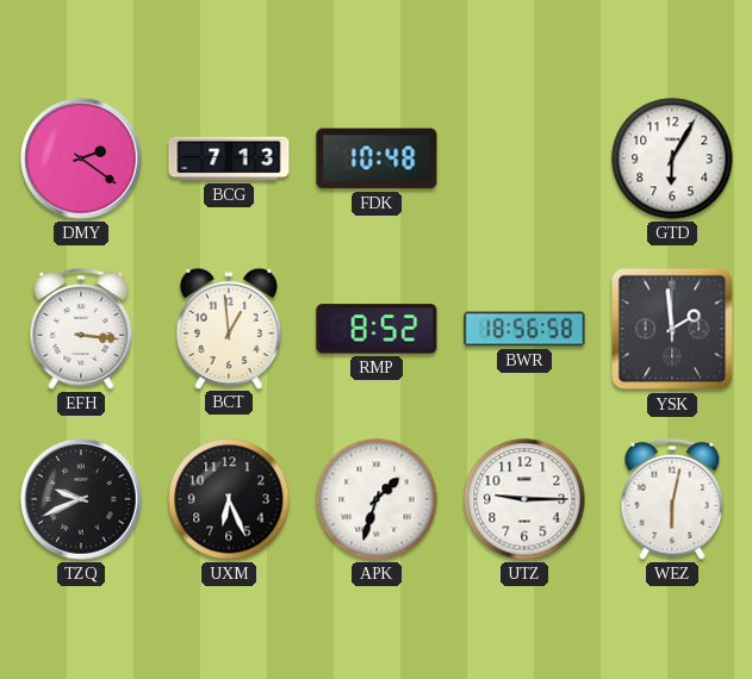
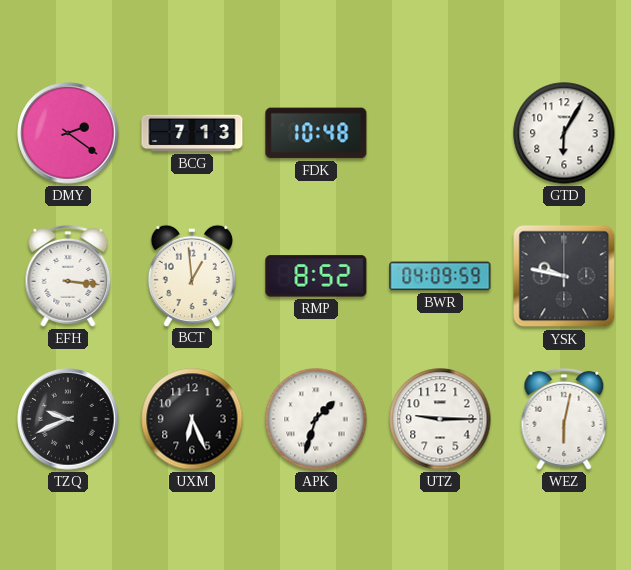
BWR: 18:56 -> 04:09
YSK: 1:59 -> 9:47
